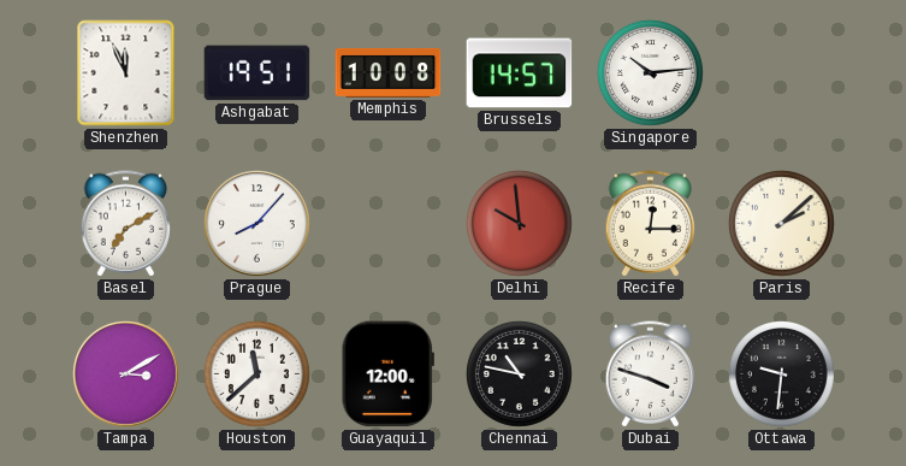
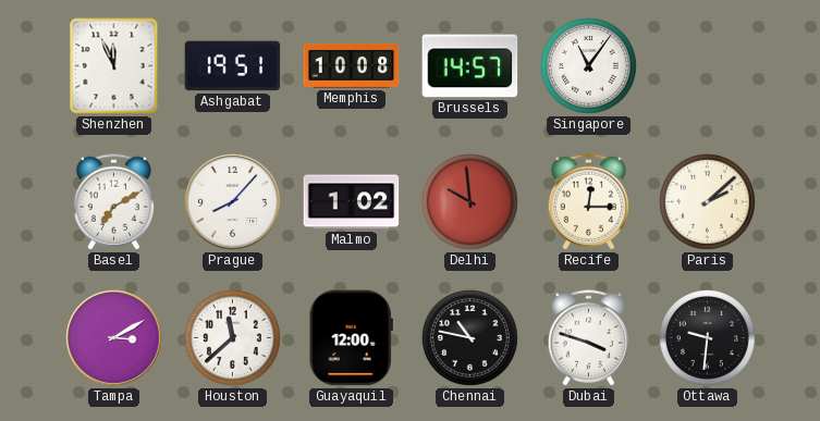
Singapore: 10:14 -> 11:06
Malmo: none -> 1:02
